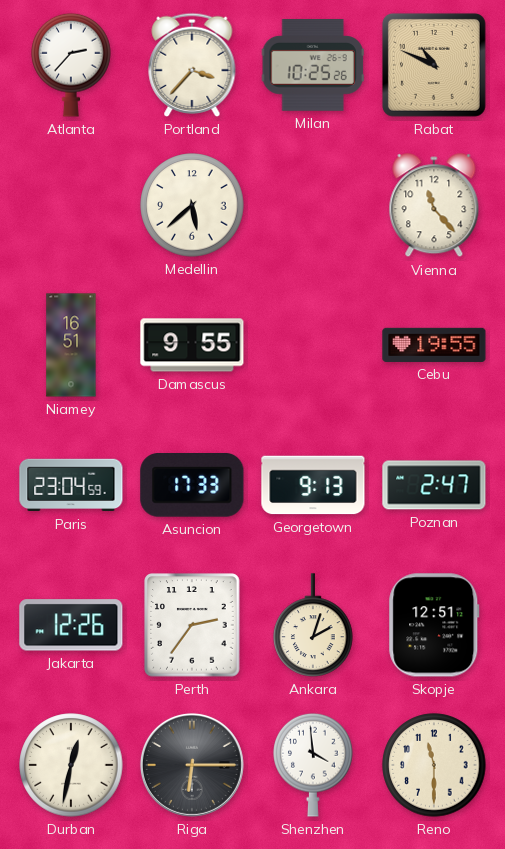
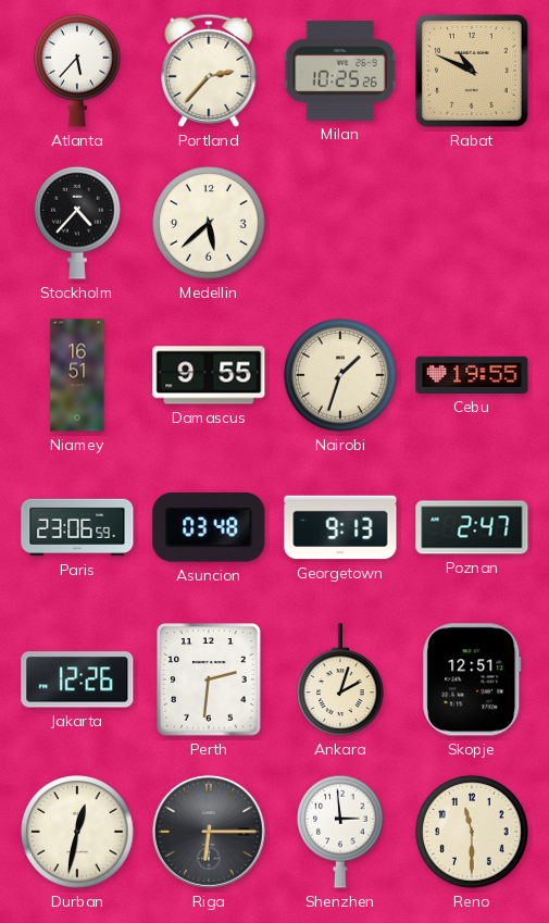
Atlanta: 2:37 -> 5:37
Portland: 3:37 -> 2:37
Stockholm: none -> 4:37
Vienna: 11:23 -> none
Nairobi: none -> 1:33
Paris: 23:04 -> 23:06
Asuncion: 17:33 -> 03:48
Perth: 2:36 -> 2:31
Shenzhen: 3:59 -> 2:59
